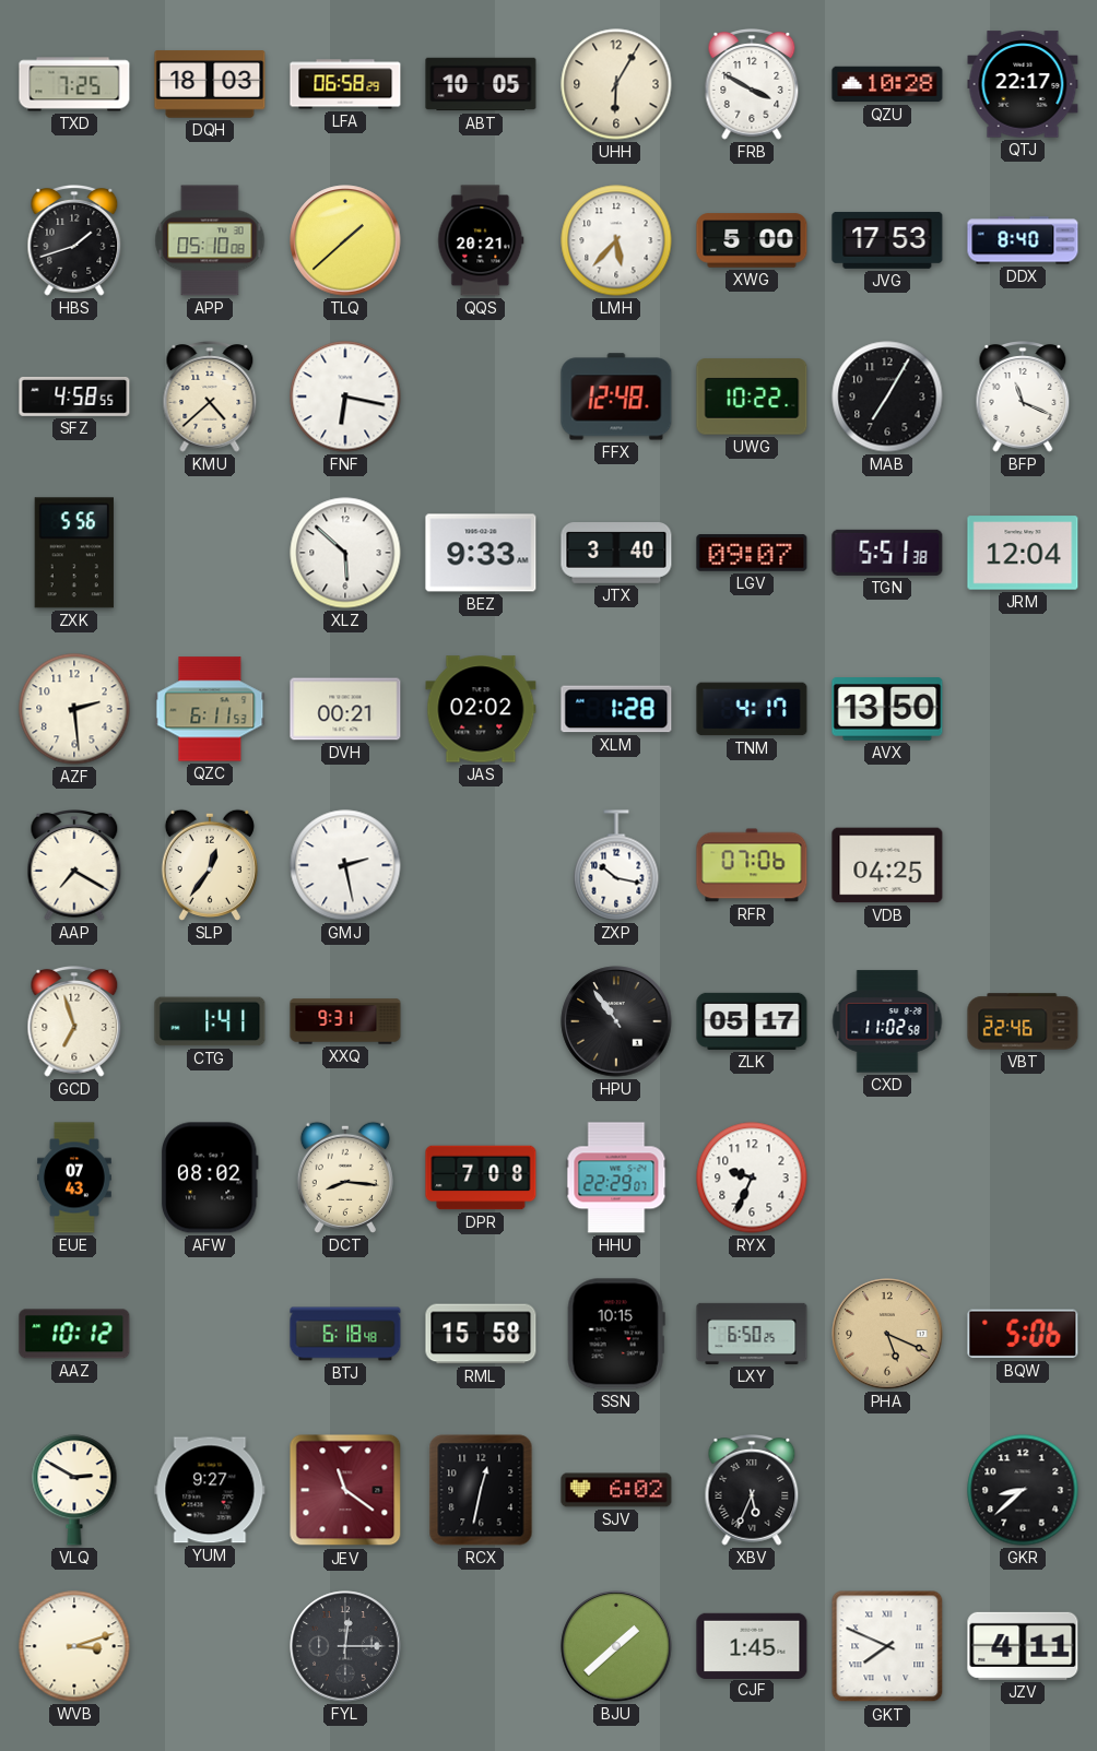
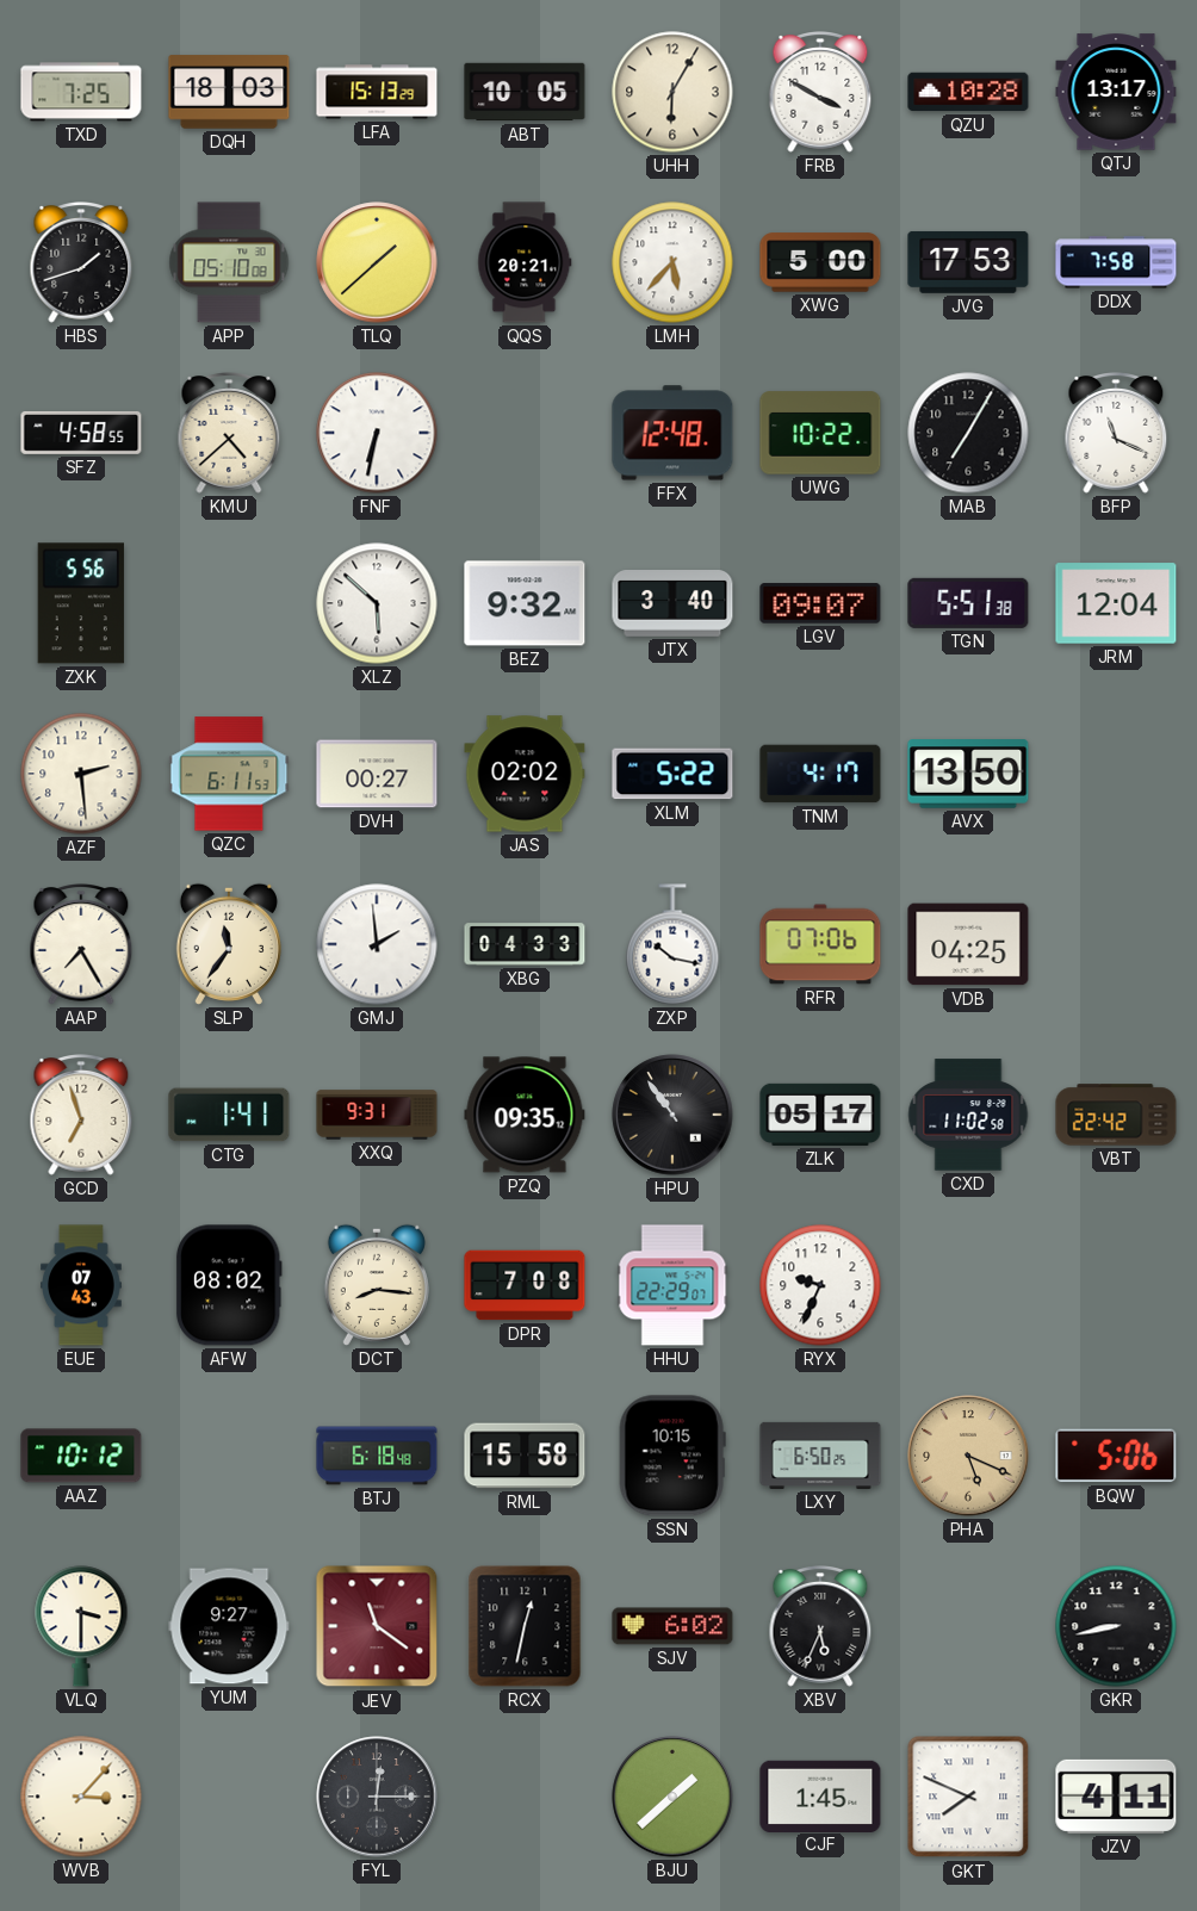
LFA: 06:58 -> 15:13
QTJ: 22:17 -> 13:17
DDX: 8:40 -> 7:58
FNF: 6:17 -> 6:32
BEZ: 9:33 -> 9:32
DVH: 00:21 -> 00:27
XLM: 1:28 -> 5:22
AAP: 7:20 -> 7:25
SLP: 12:36 -> 11:36
GMJ: 2:28 -> 1:59
XBG: none -> 04:33
PZQ: none -> 09:35
VBT: 22:46 -> 22:42
VLQ: 2:50 -> 3:30
GKR: 8:38 -> 8:43
WVB: 3:12 -> 3:07
